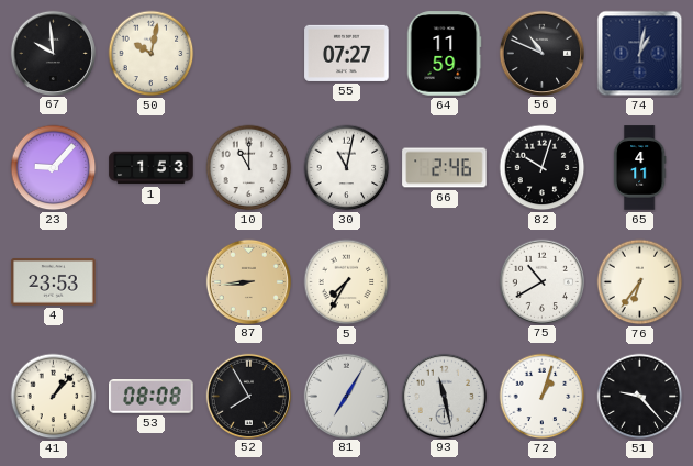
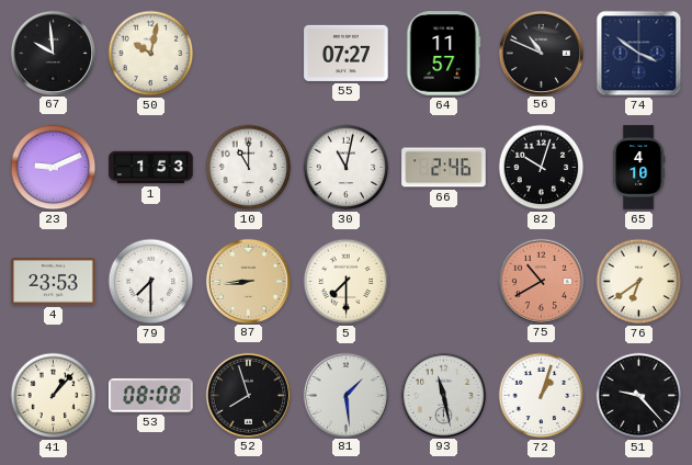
64: 11:59 -> 11:57
74: 1:02 -> 3:51
23: 9:07 -> 9:11
65: 4:11 -> 4:10
79: none -> 7:30
5: 7:35 -> 7:30
75 dial: white -> salmon
76: 6:36 -> 6:39
52: 7:55 -> 7:57
81: 7:05 -> 1:29
